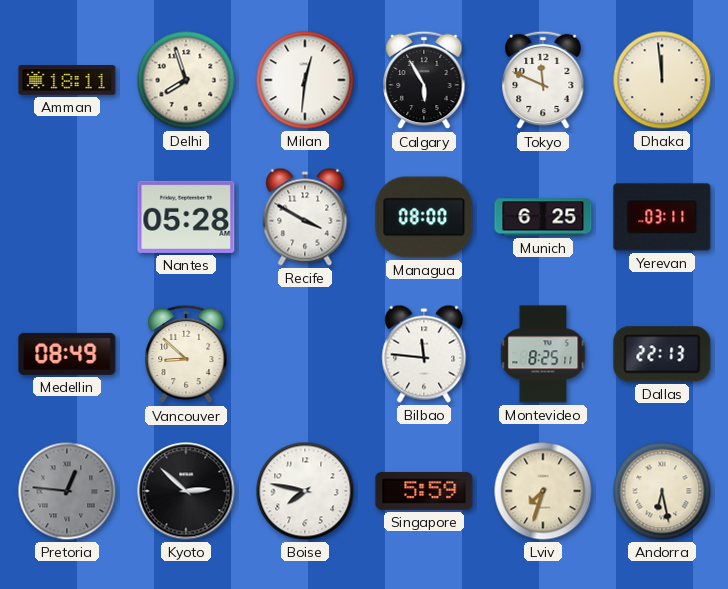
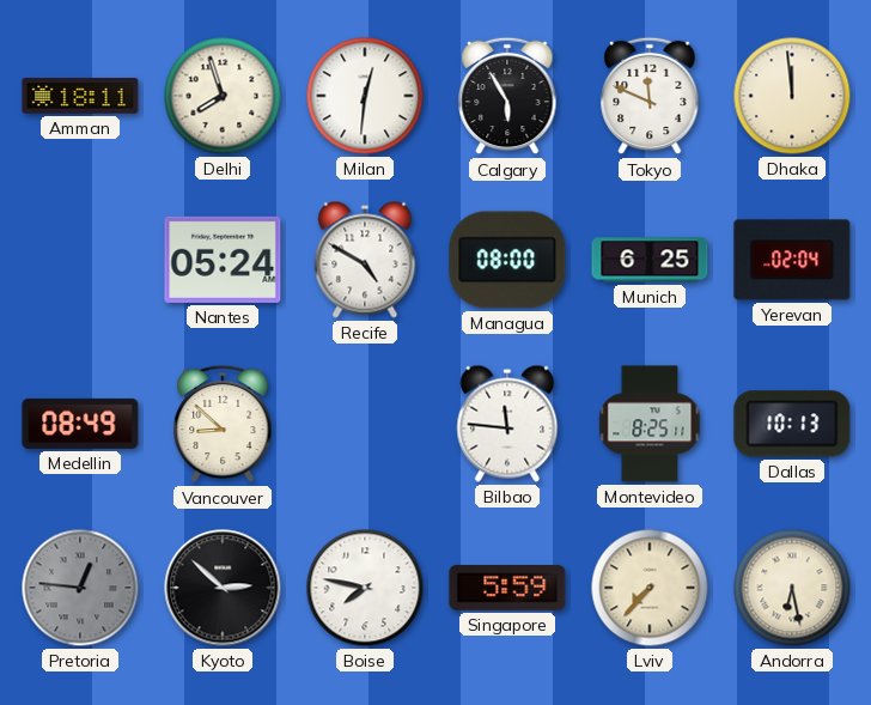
Nantes: 05:28 -> 05:24
Recife: 3:50 -> 4:50
Yerevan: 03:11 -> 02:04
Dallas: 22:13 -> 10:13
Lviv: 7:33 -> 7:37
